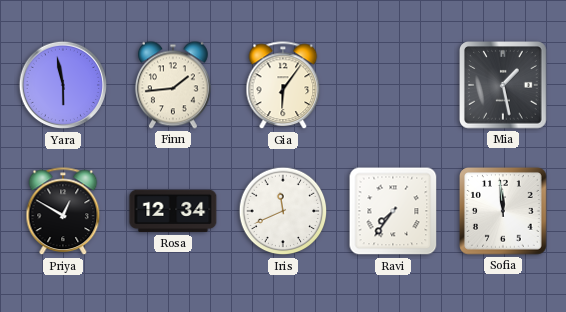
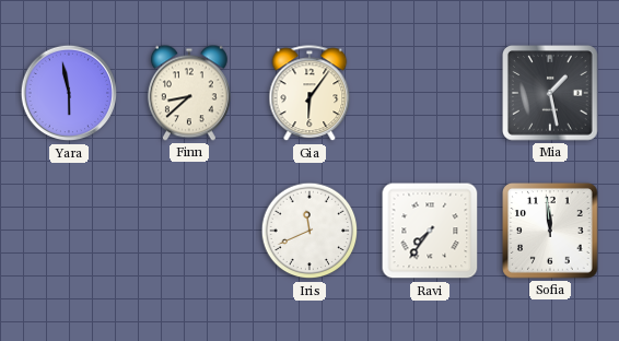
Finn: 1:44 -> 8:38
Priya: 12:50 -> none
Rosa: 12:34 -> none
